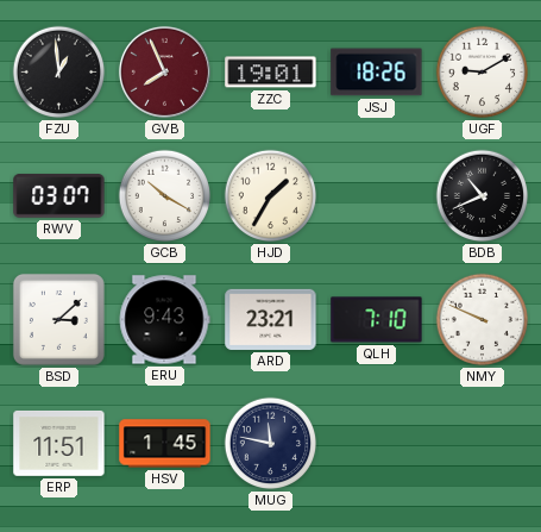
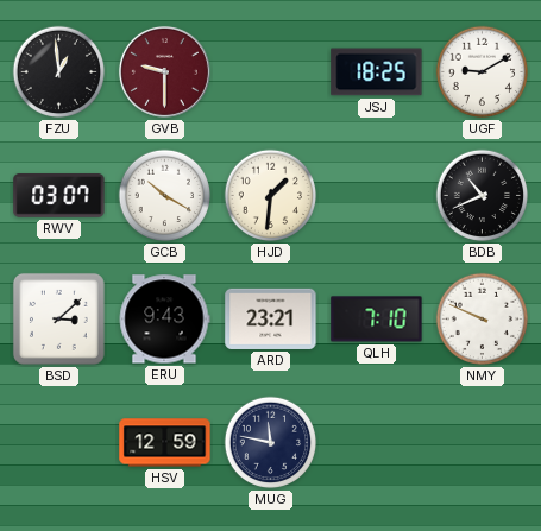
GVB: 7:56 -> 9:30
ZZC: 19:01 -> none
JSJ: 18:26 -> 18:25
HJD: 1:35 -> 1:31
ERP: 11:51 -> none
HSV: 1:45 -> 12:59
